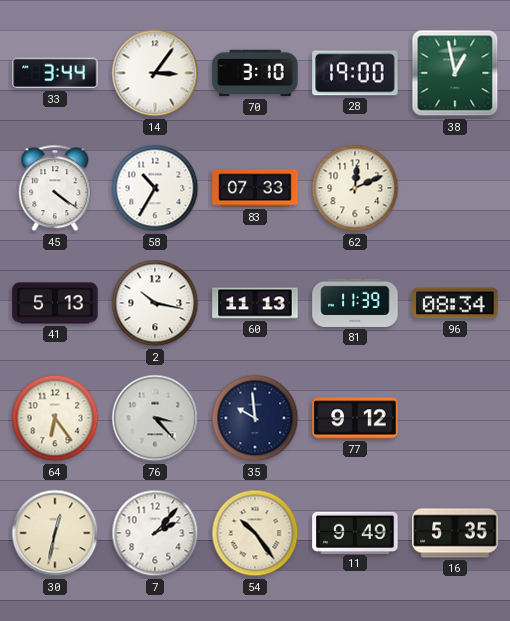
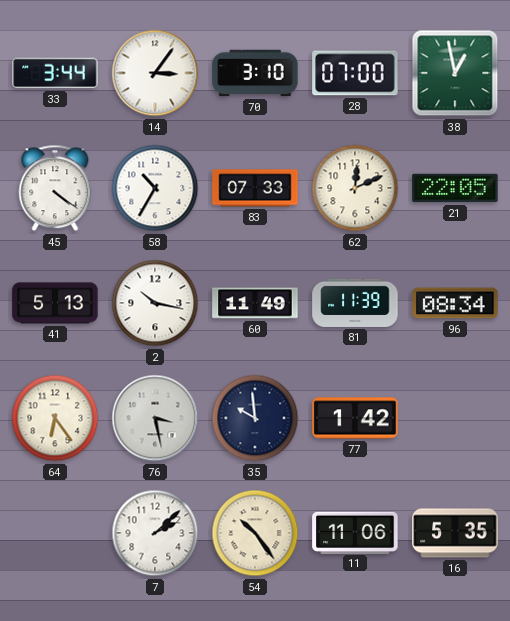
28: 19:00 -> 07:00
21: none -> 22:05
60: 11:13 -> 11:49
76: 3:23 -> 3:28
77: 9:12 -> 1:42
30: 12:32 -> none
7: 2:07 -> 2:08
11: 9:49 -> 11:06
